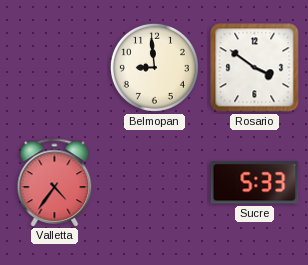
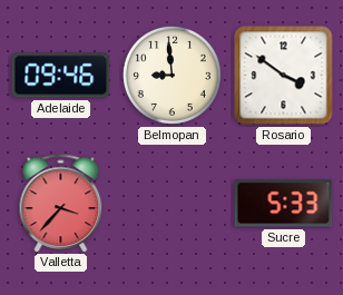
Adelaide: none -> 09:46
Valletta: 4:36 -> 3:37
